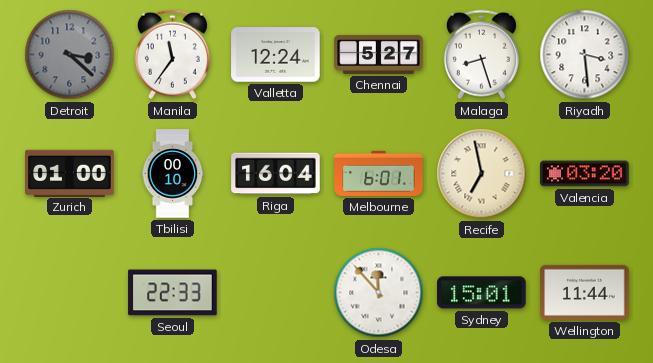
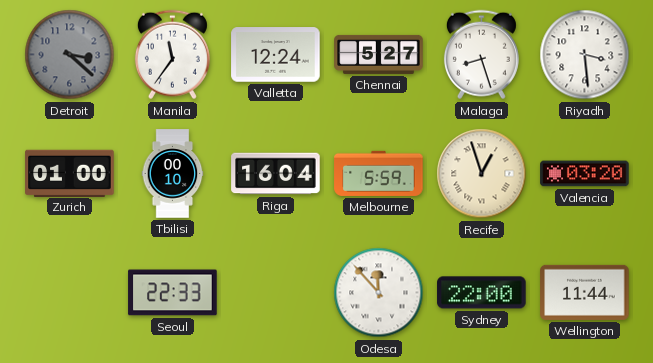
Melbourne: 6:01 -> 5:59
Recife: 6:58 -> 12:57
Sydney: 15:01 -> 22:00
